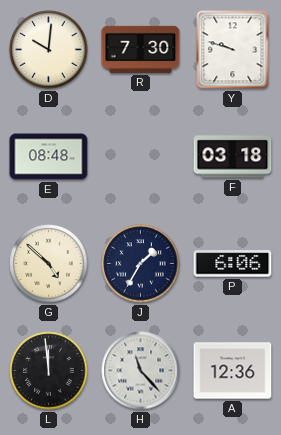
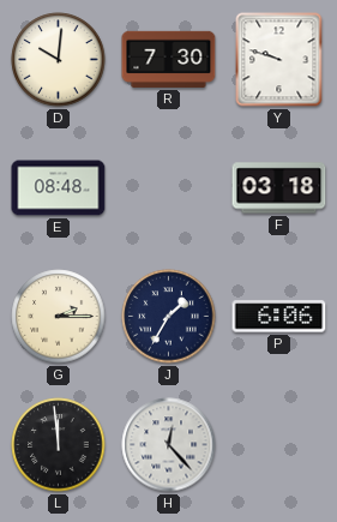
G: 4:52 -> 2:15
H: 11:23 -> 12:23
A: 12:36 -> none
